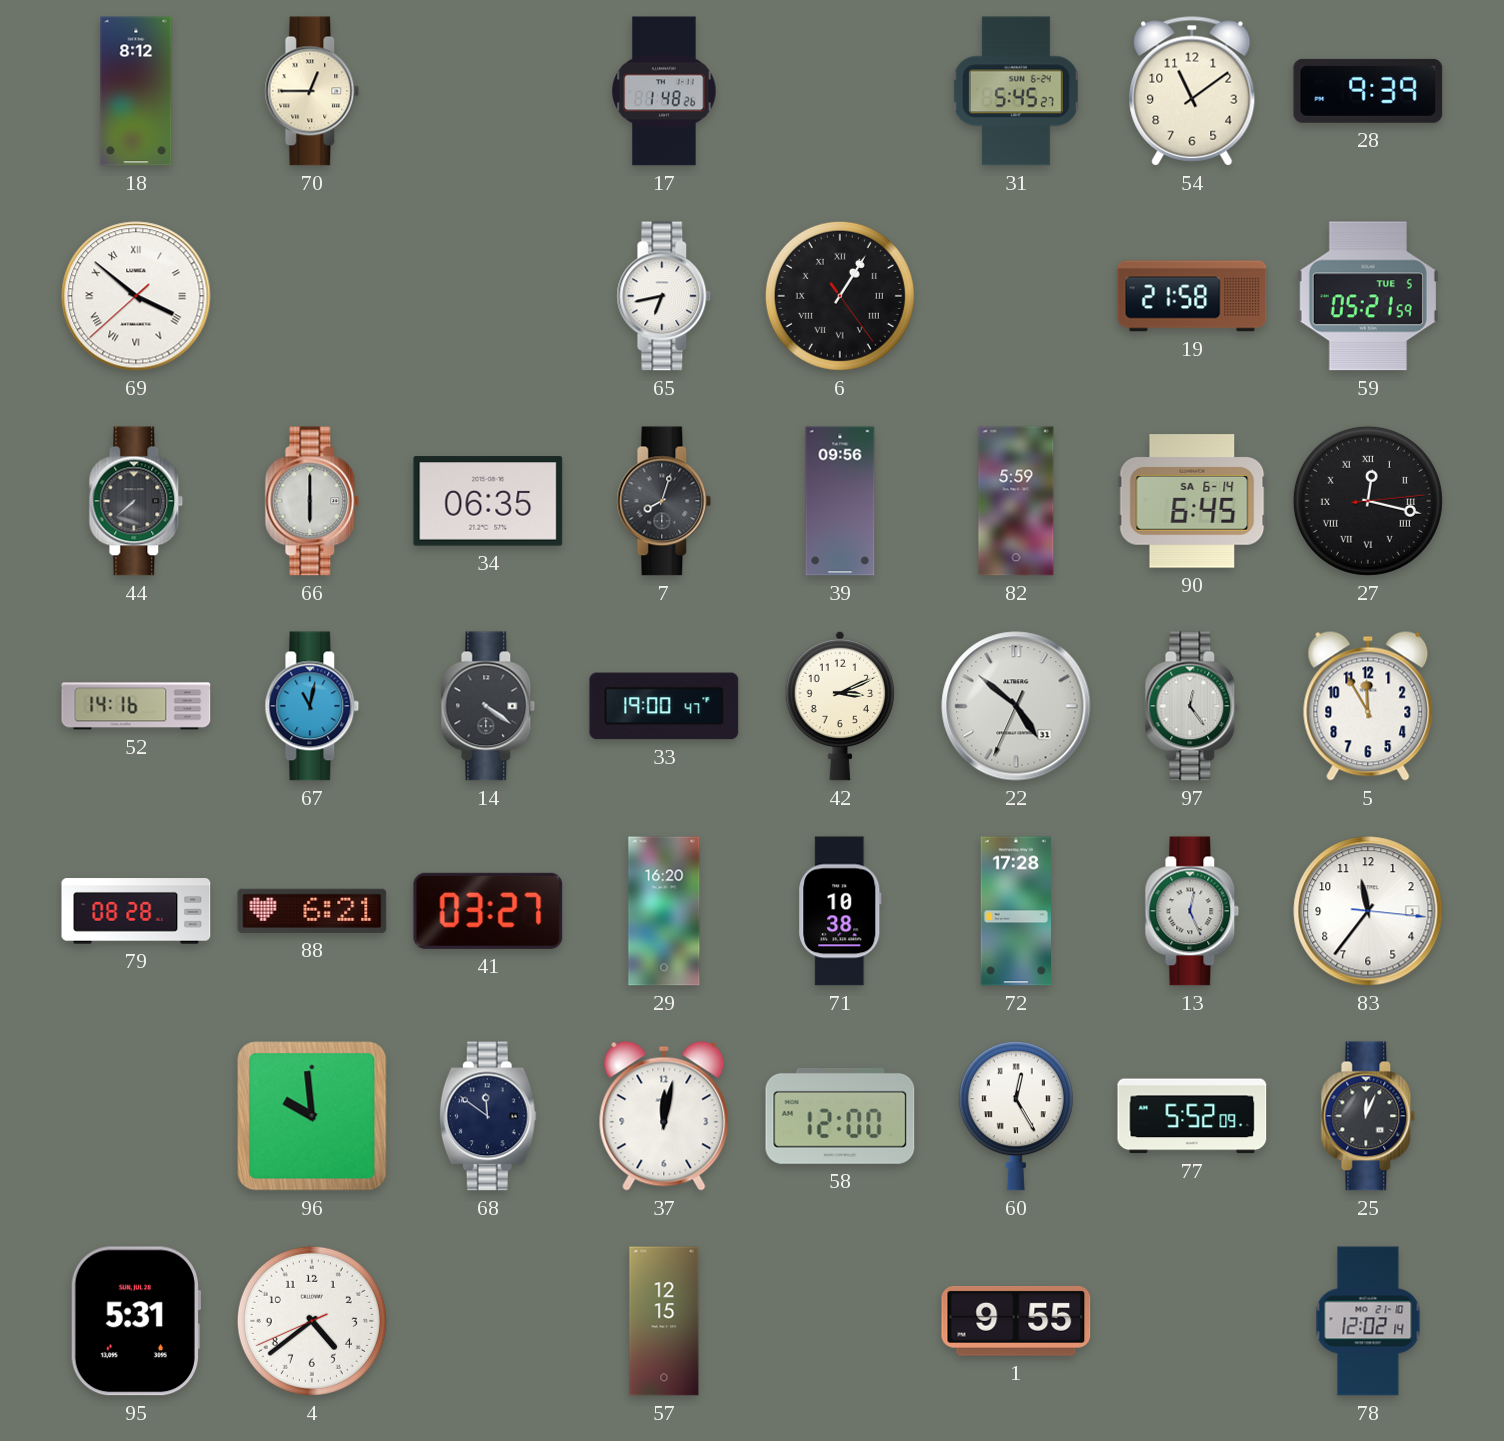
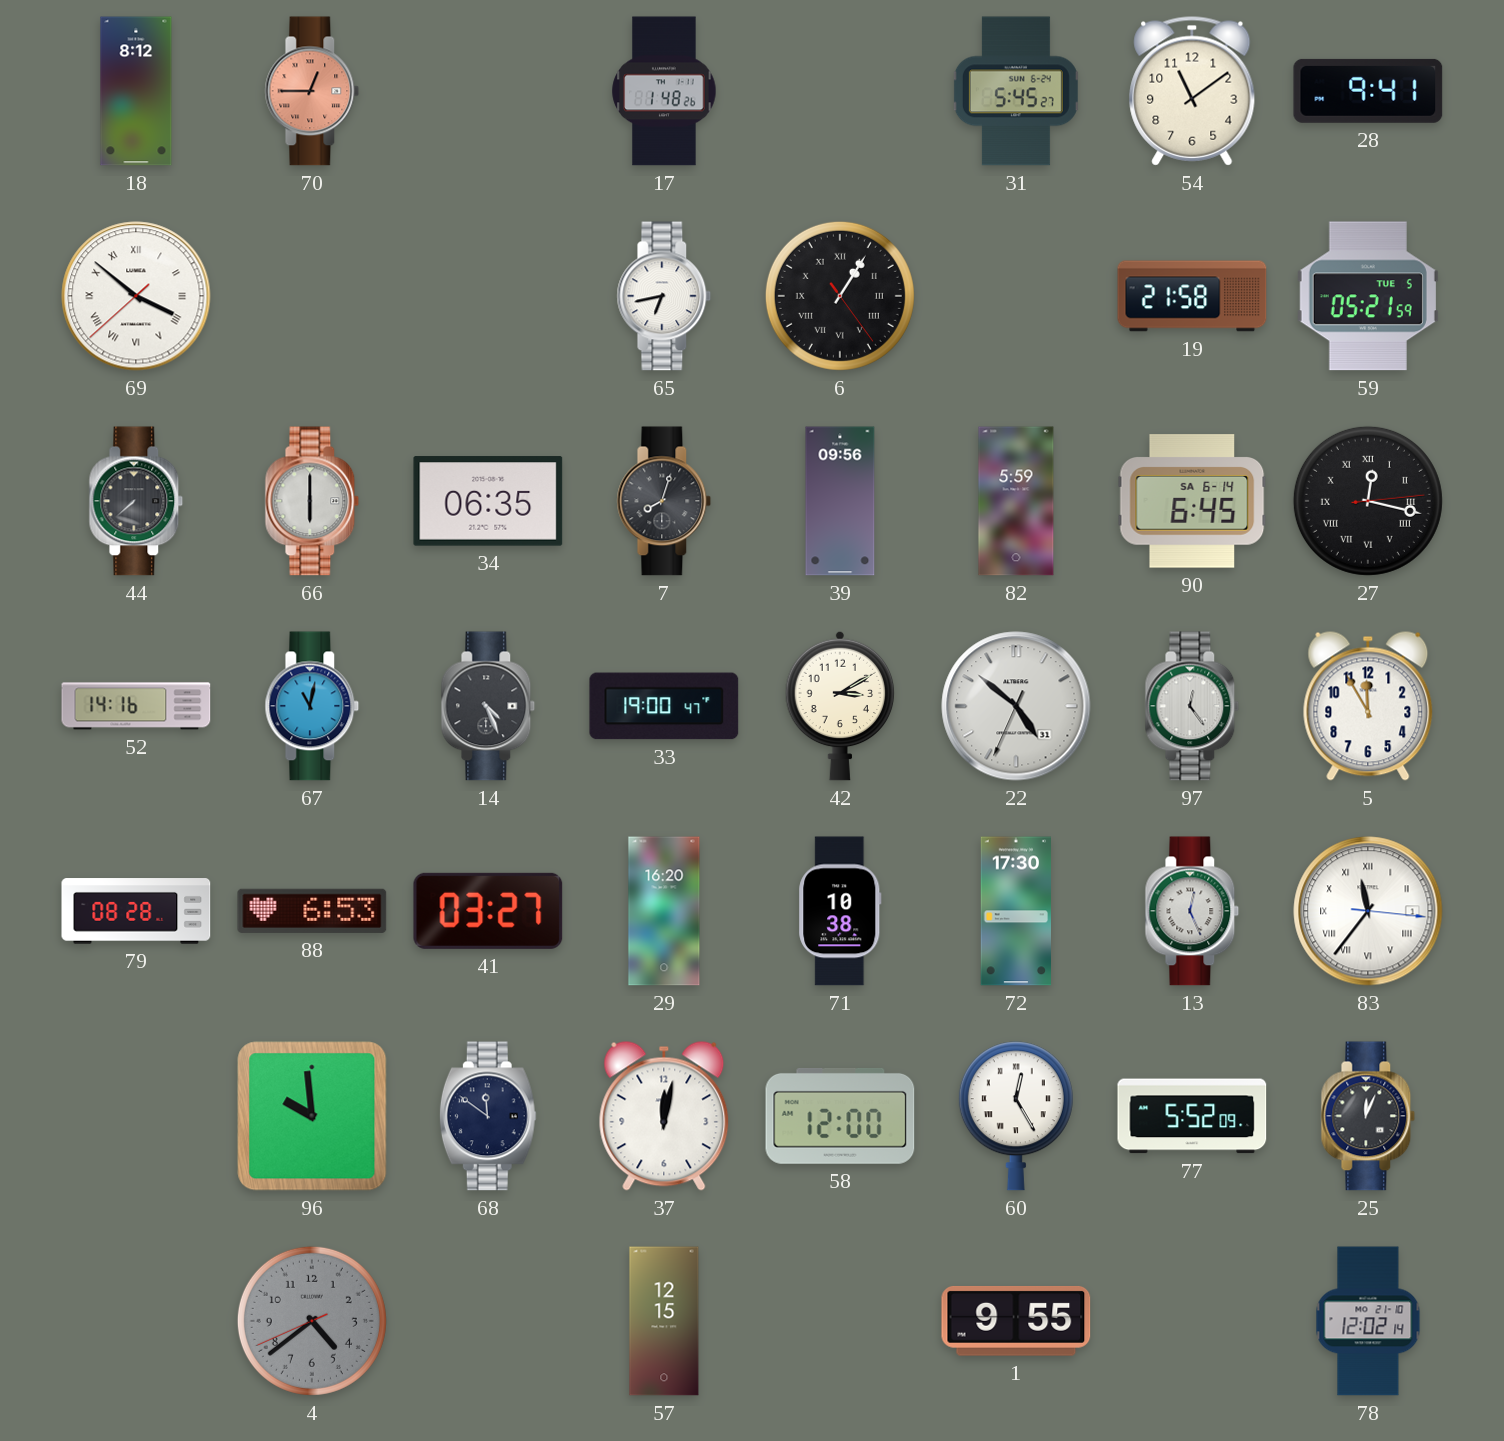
70 dial: cream -> salmon
28: 9:39 -> 9:41
14: 4:21 -> 4:26
42: 3:11 -> 3:10
88: 6:21 -> 6:53
72: 17:28 -> 17:30
83 numerals: Arabic -> Roman
95: 5:31 -> none
4 dial: white -> grey
